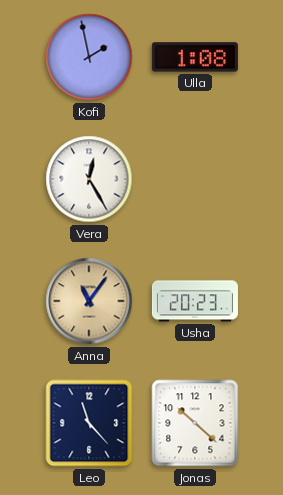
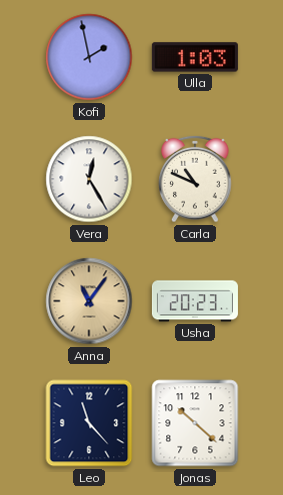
Ulla: 1:08 -> 1:03
Carla: none -> 10:49
